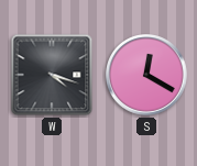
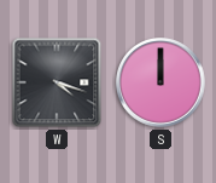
S: 12:20 -> 12:00
